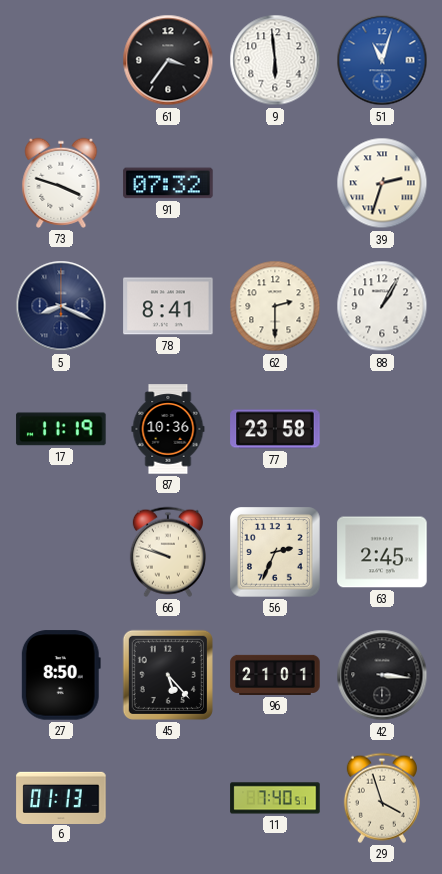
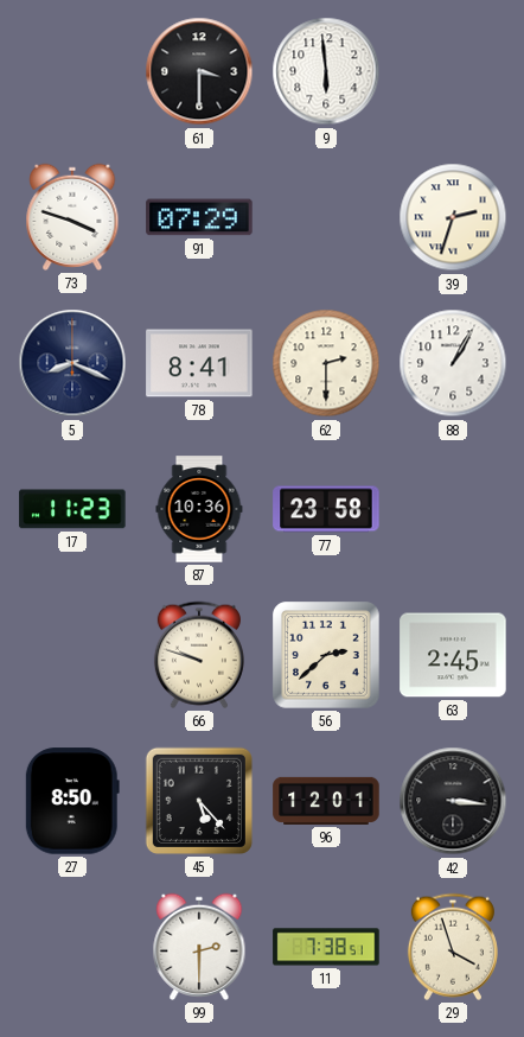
61: 3:36 -> 3:30
51: 11:03 -> none
91: 07:32 -> 07:29
17: 11:19 -> 11:23
56: 2:34 -> 2:38
96: 21:01 -> 12:01
6: 01:13 -> none
99: none -> 2:30
11: 7:40 -> 7:38
